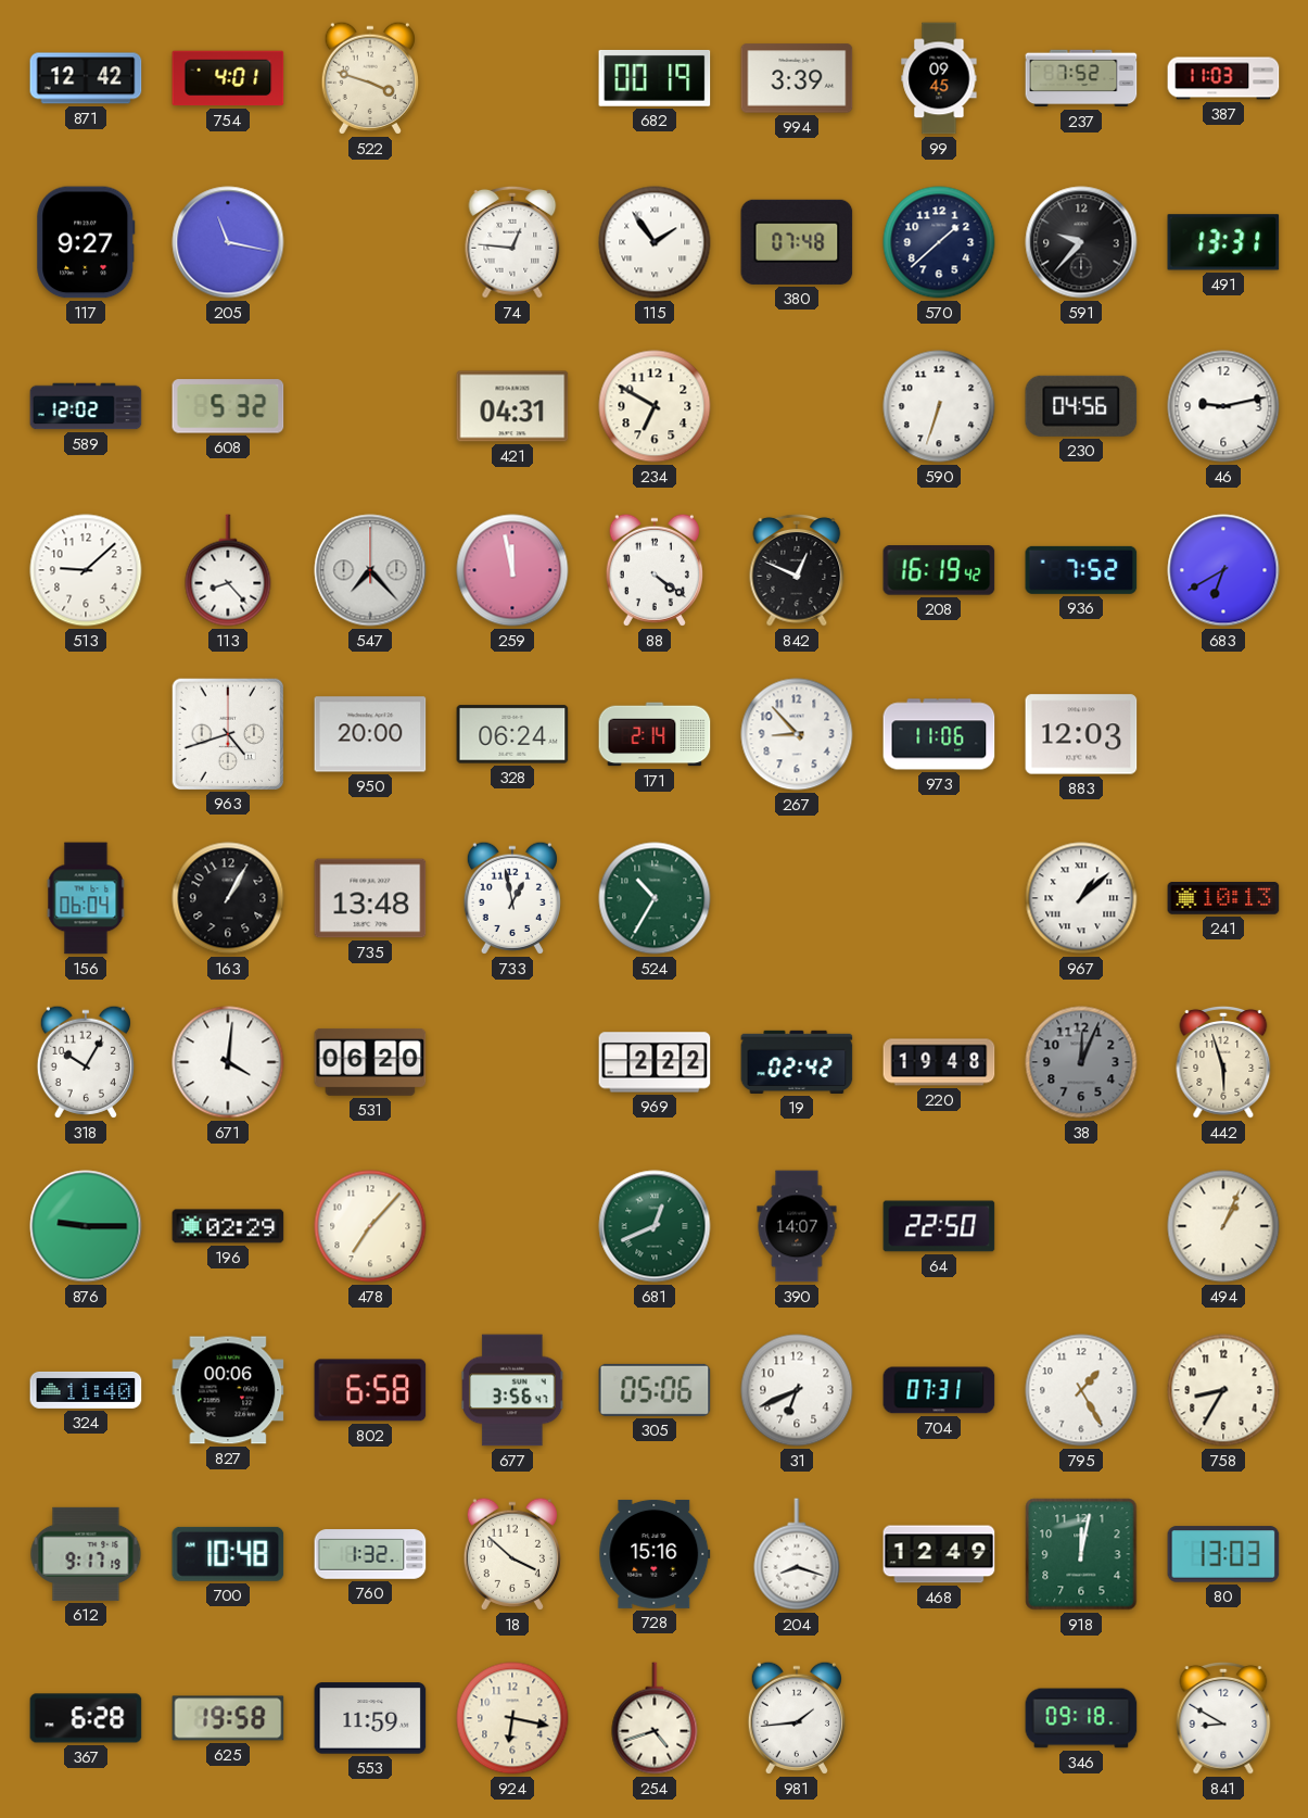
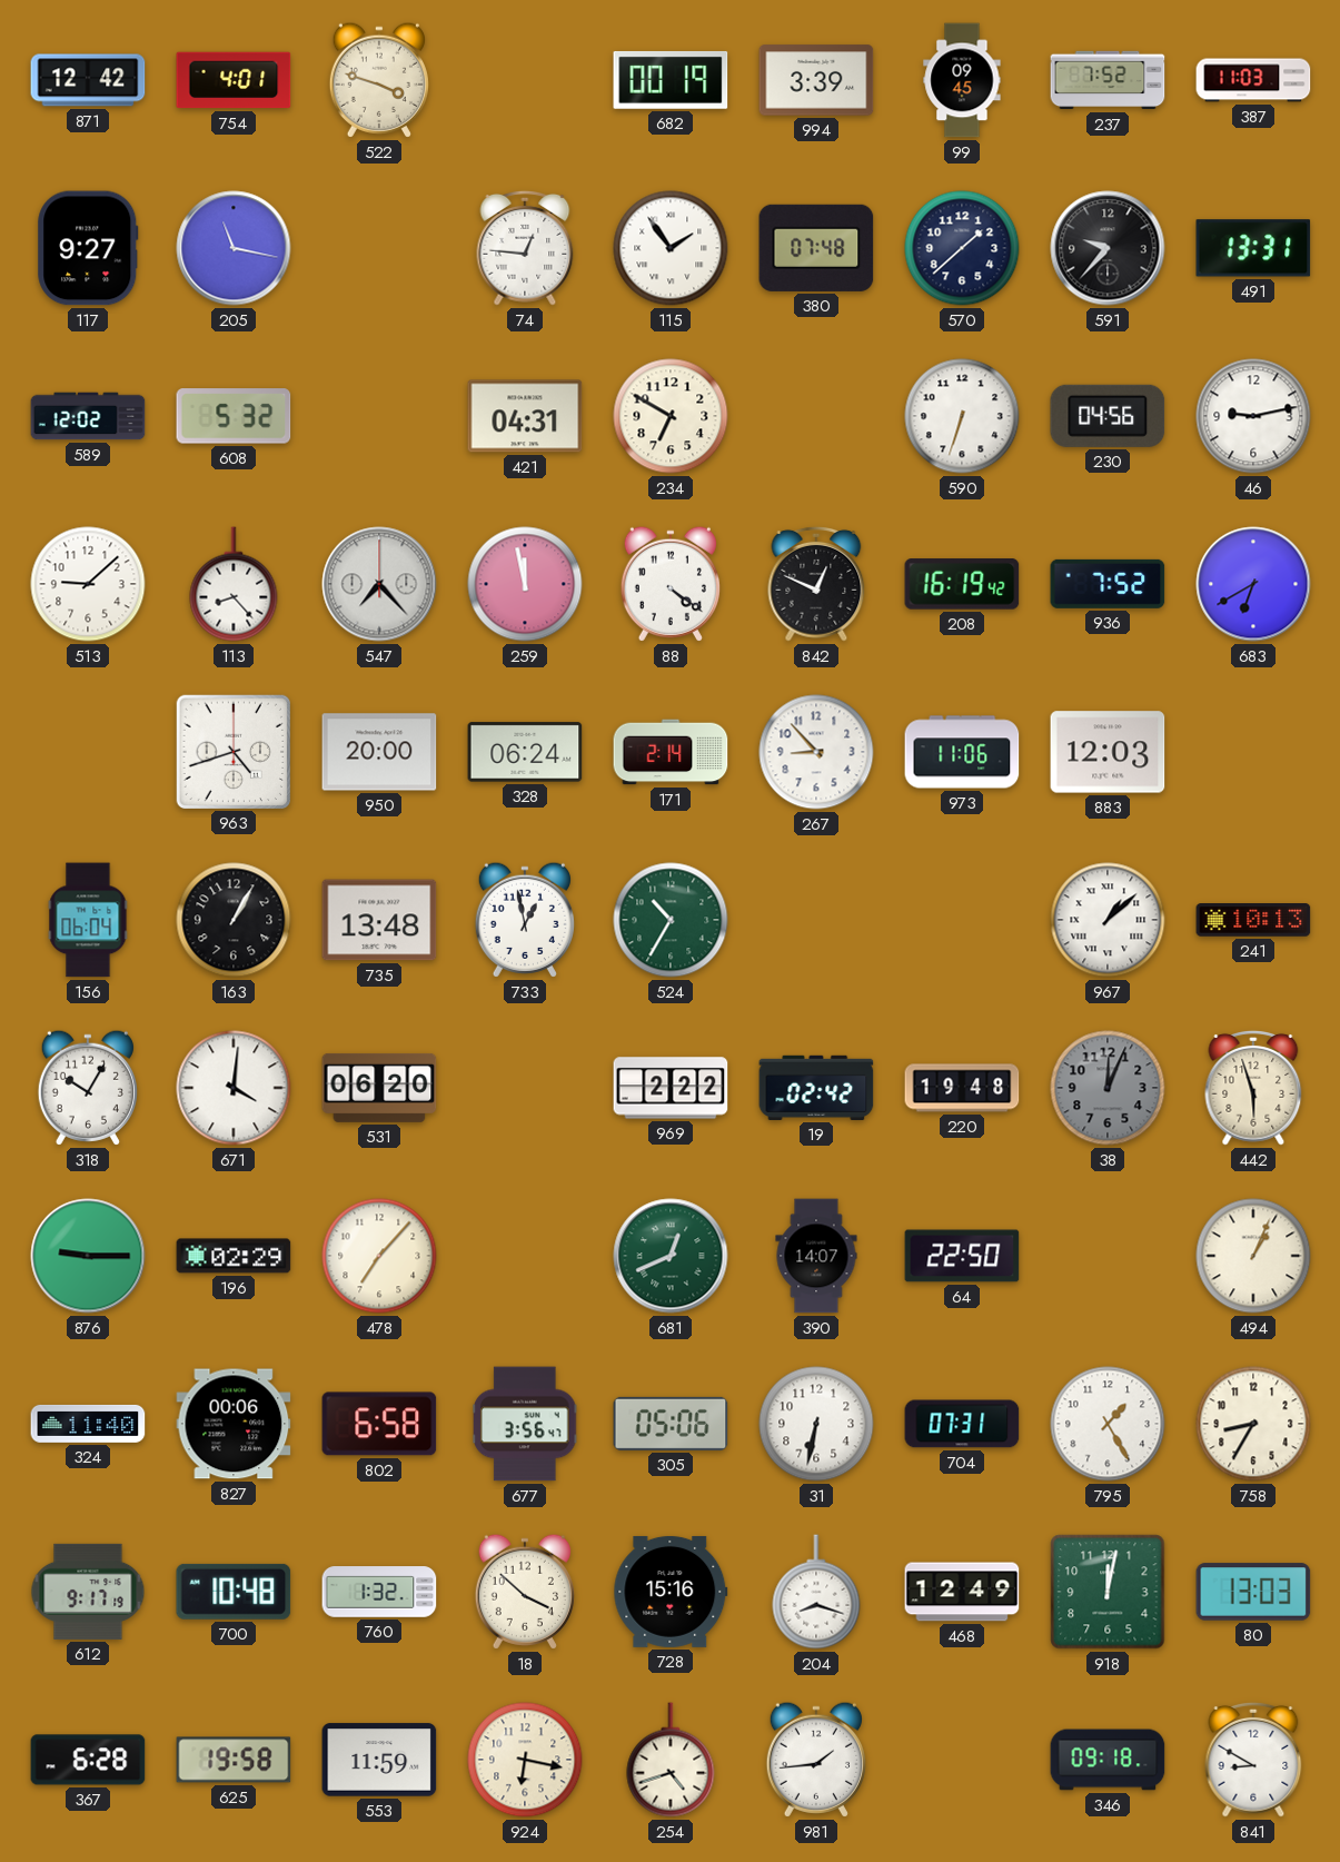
31: 6:41 -> 6:32
